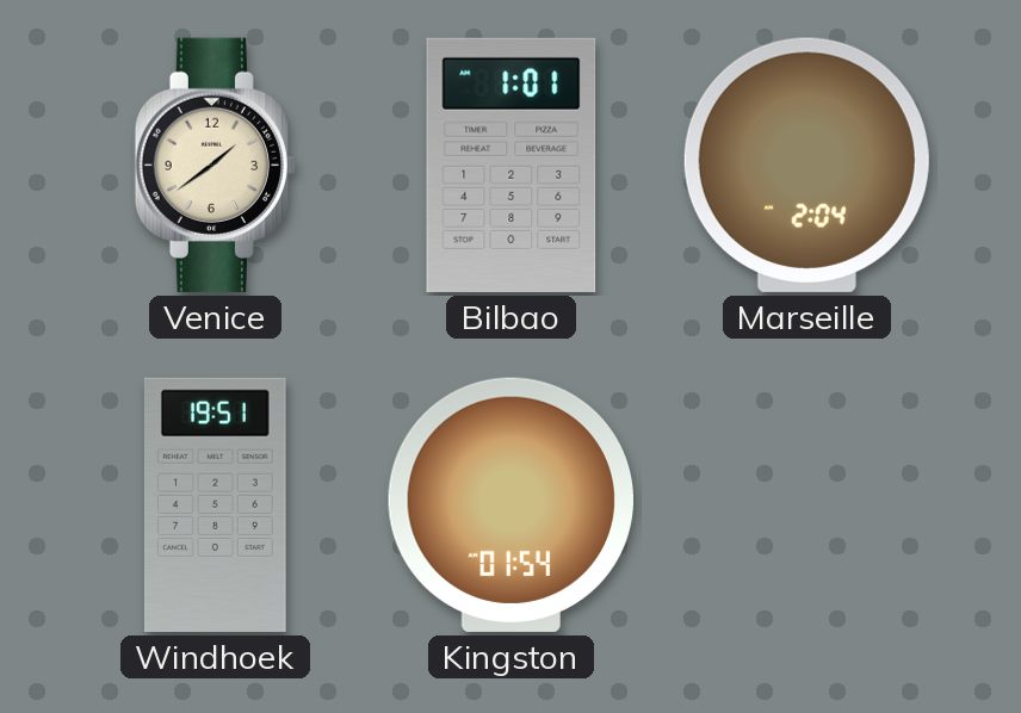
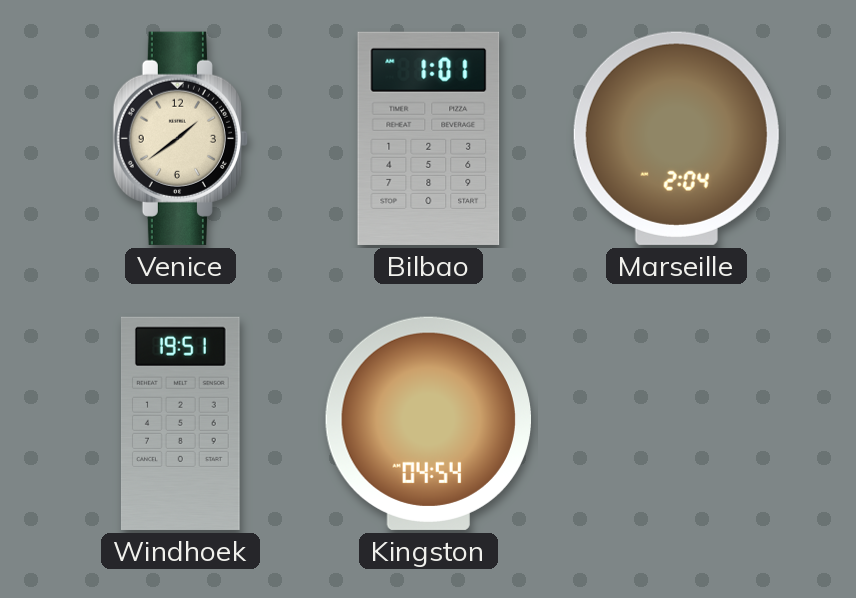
Kingston: 01:54 -> 04:54
